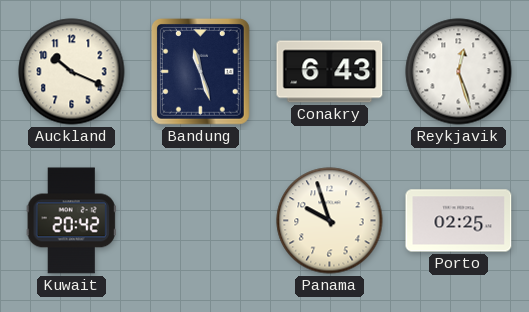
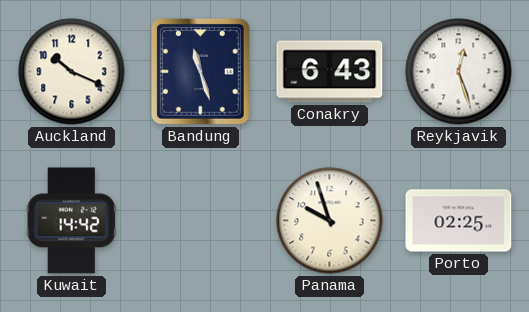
Kuwait: 20:42 -> 14:42
